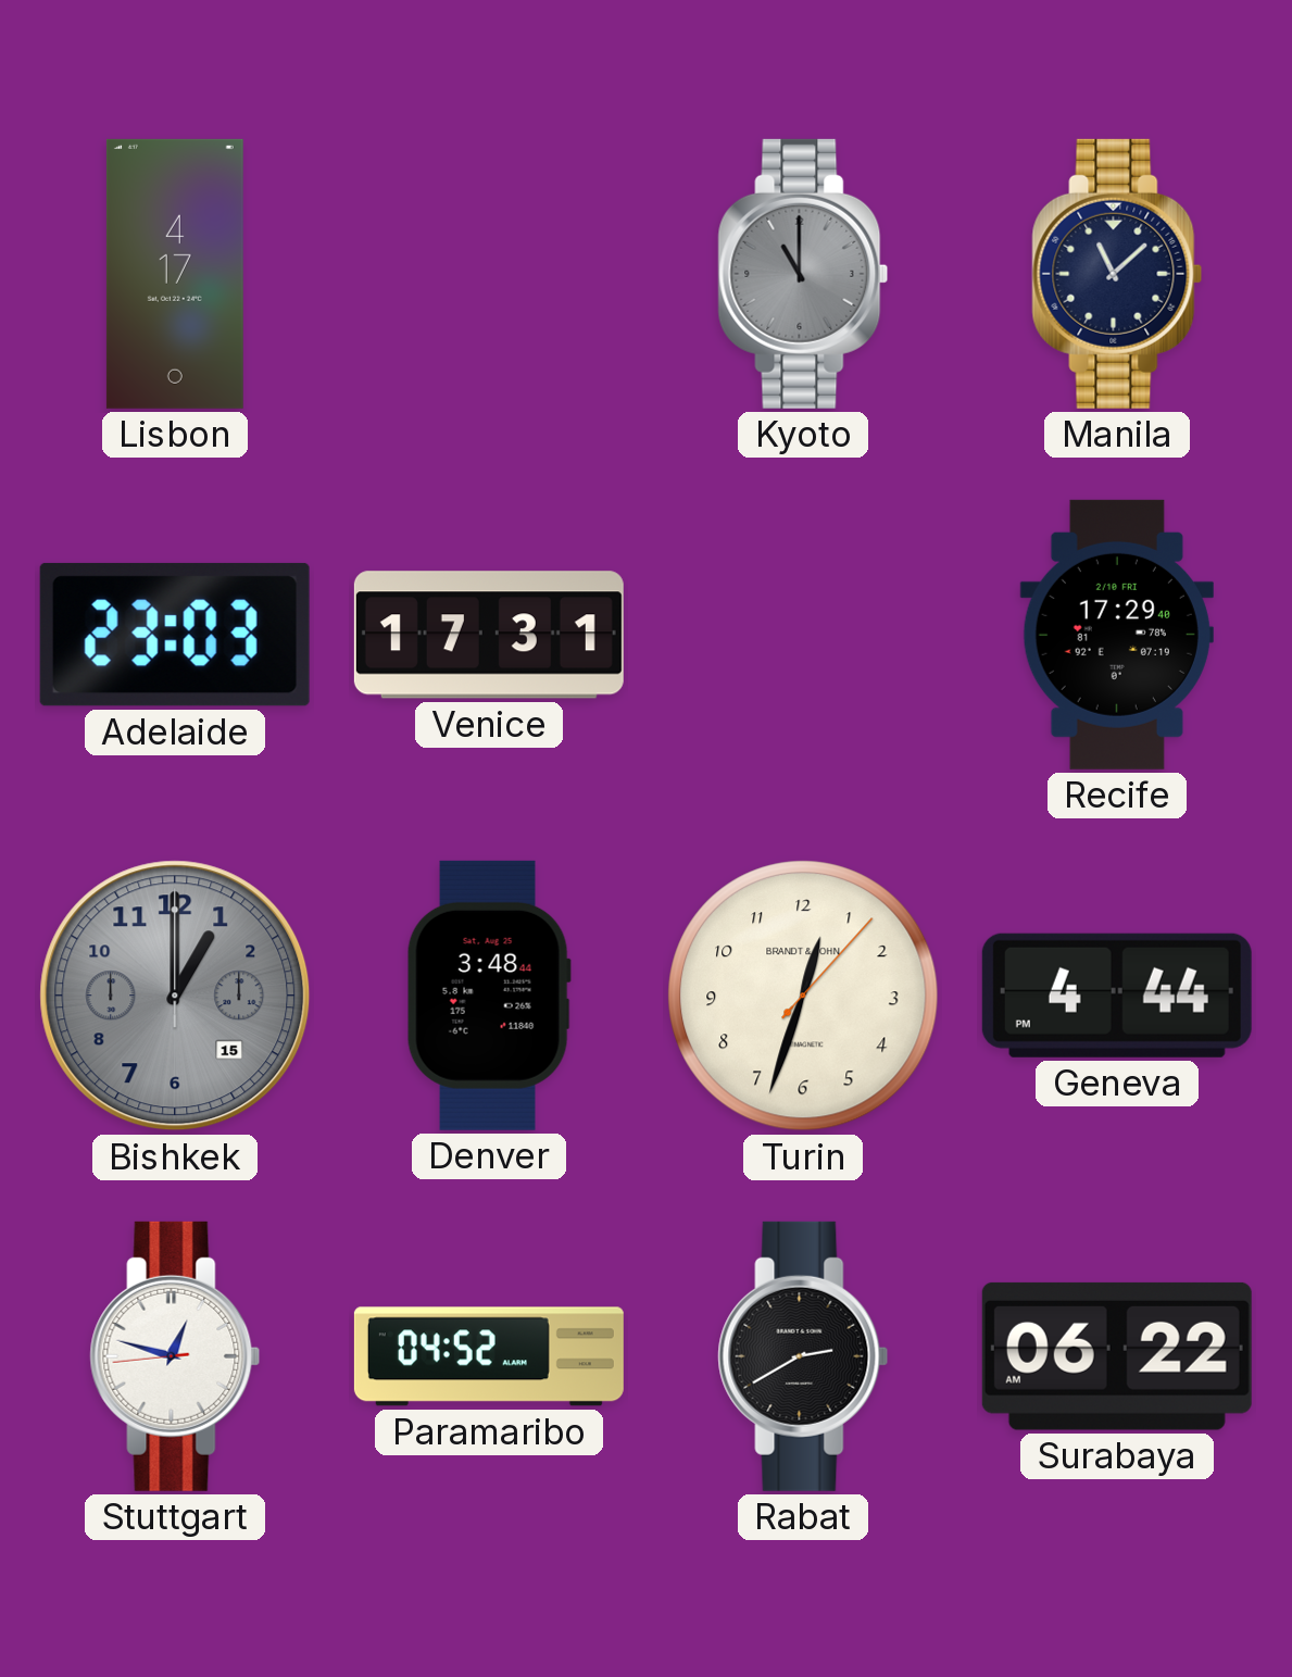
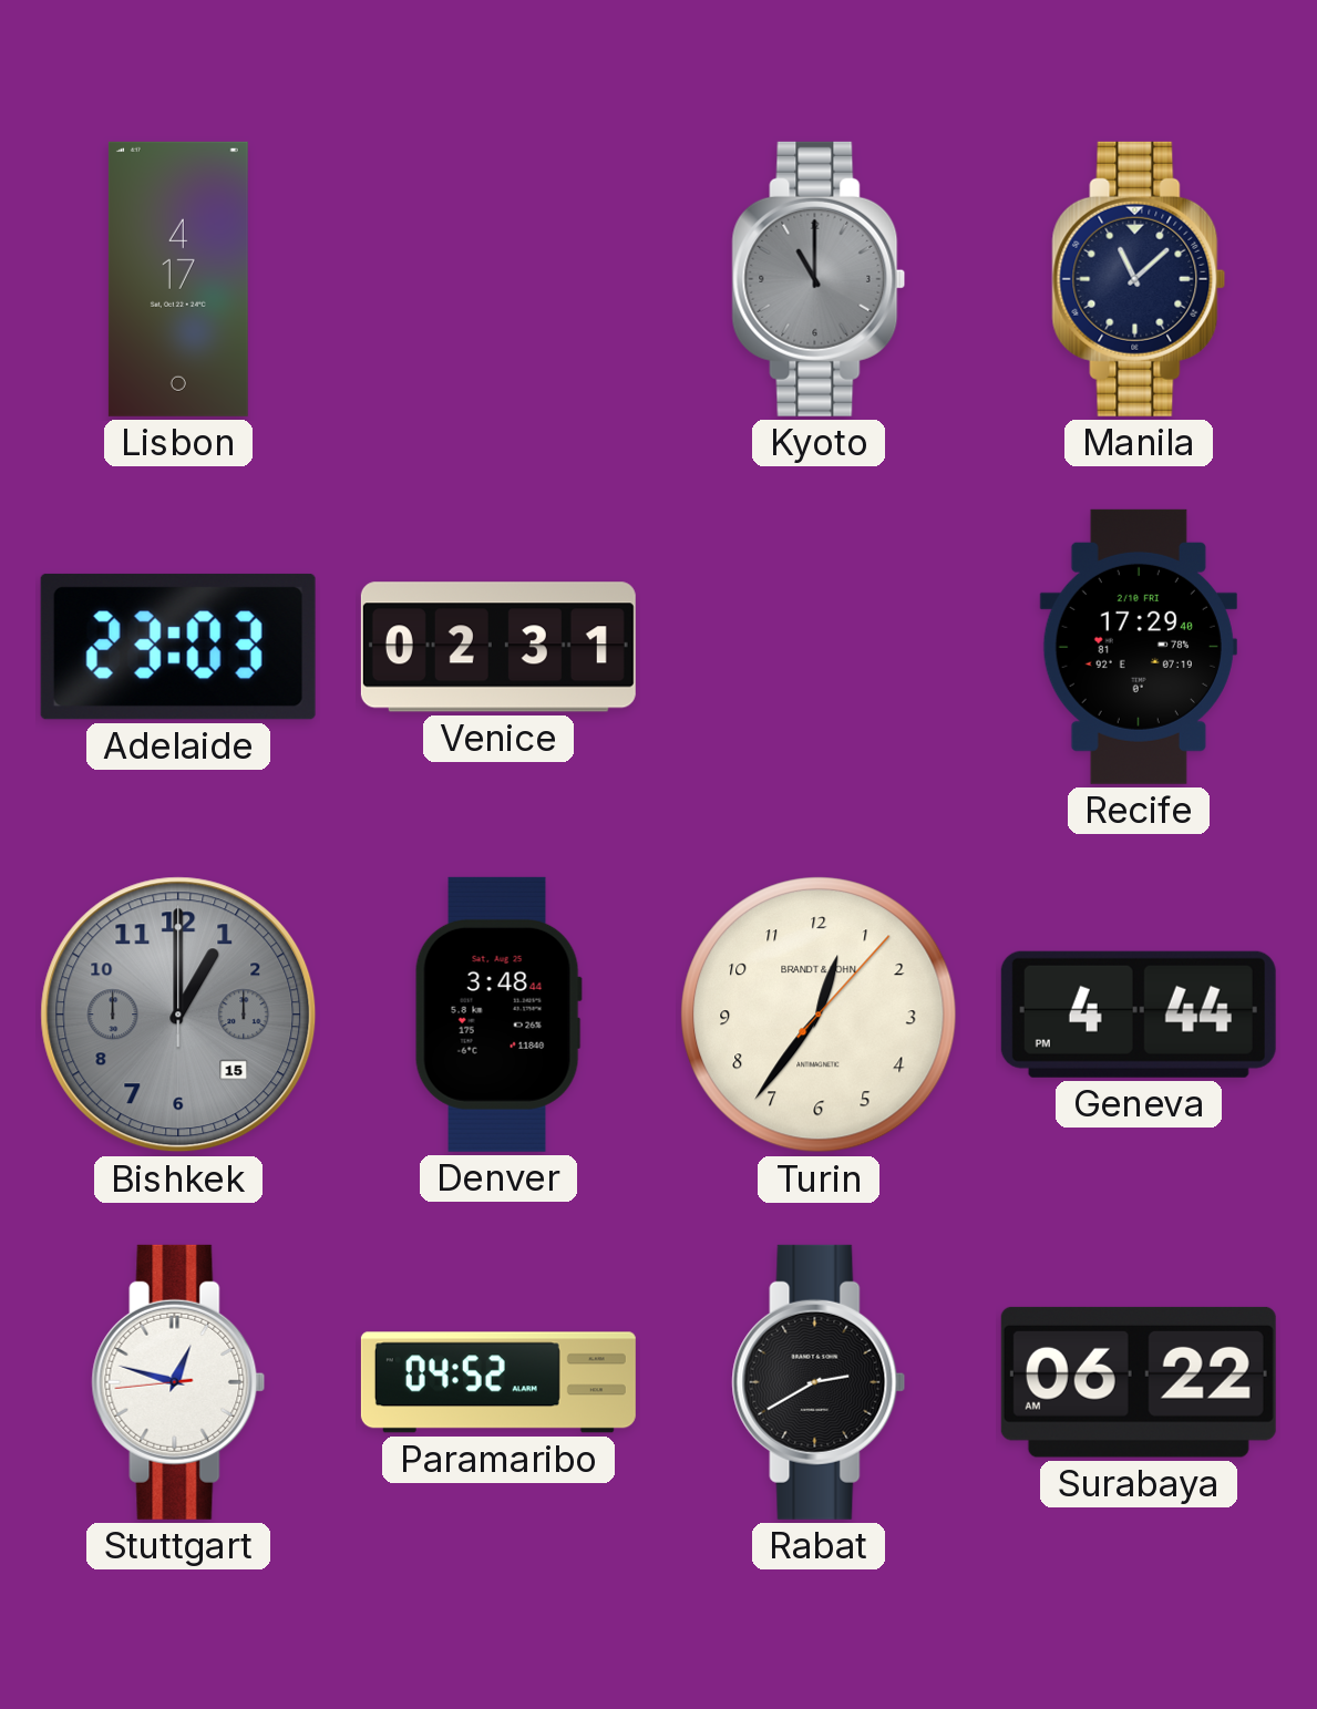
Venice: 17:31 -> 02:31
Turin: 12:33 -> 12:36
